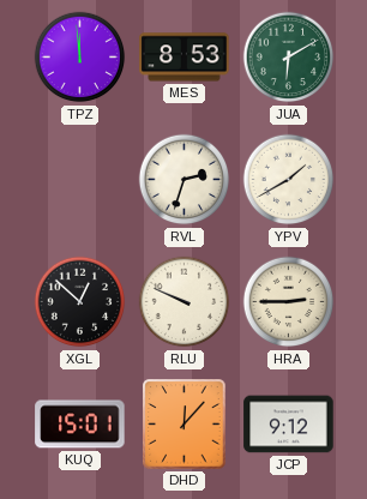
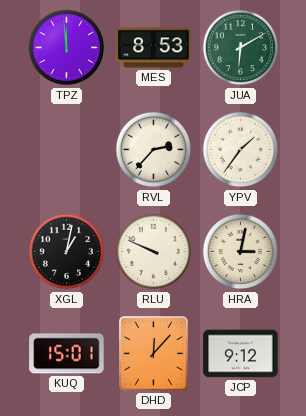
RVL: 2:33 -> 2:37
YPV: 1:40 -> 1:36
XGL: 12:52 -> 1:02
HRA: 2:45 -> 3:02
